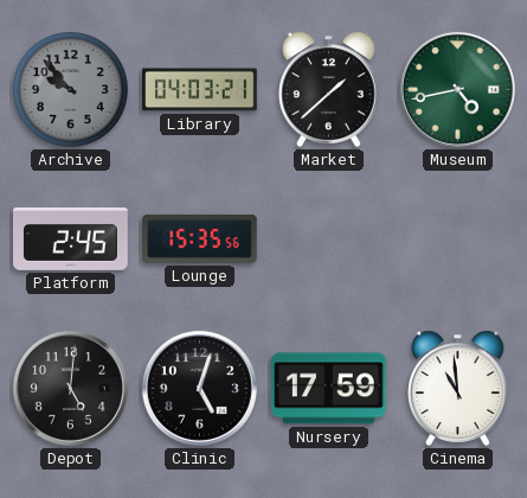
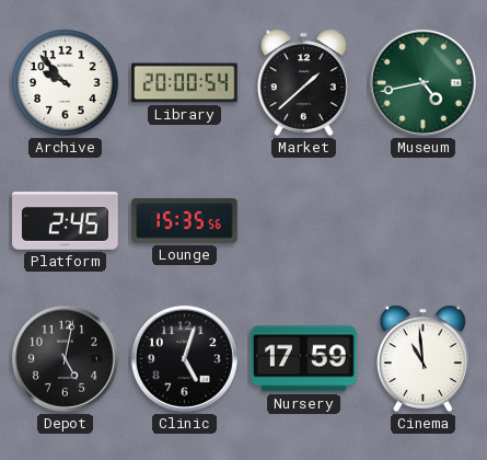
Archive dial: grey -> white
Library: 04:03 -> 20:00
Depot: 5:01 -> 5:02
